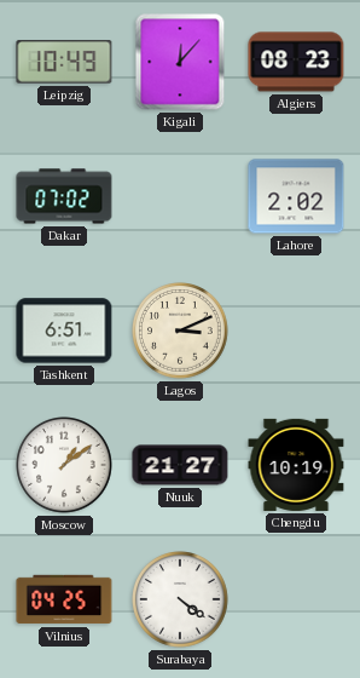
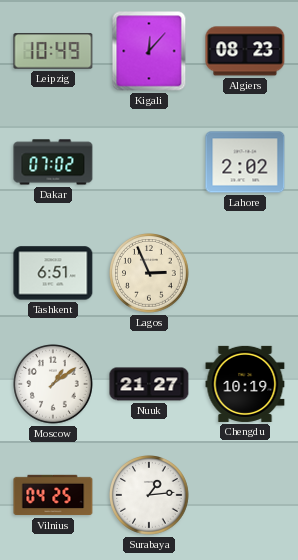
Lagos: 3:11 -> 2:56
Surabaya: 4:21 -> 1:14
